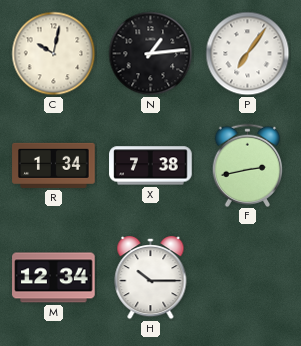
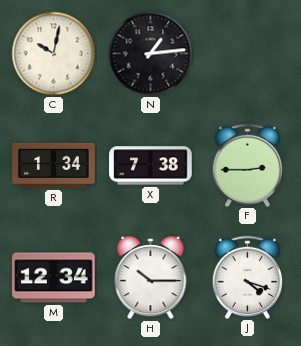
P: 7:06 -> none
F: 2:43 -> 2:45
J: none -> 4:18
